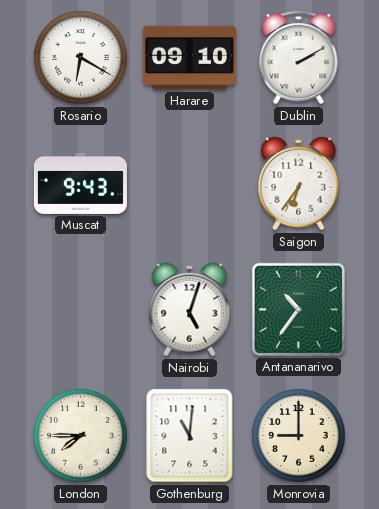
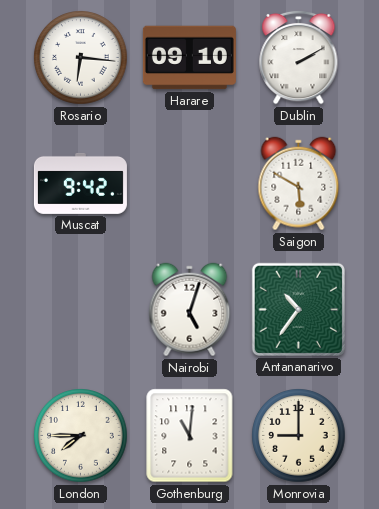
Rosario: 6:20 -> 6:16
Muscat: 9:43 -> 9:42
Saigon: 6:36 -> 5:50
